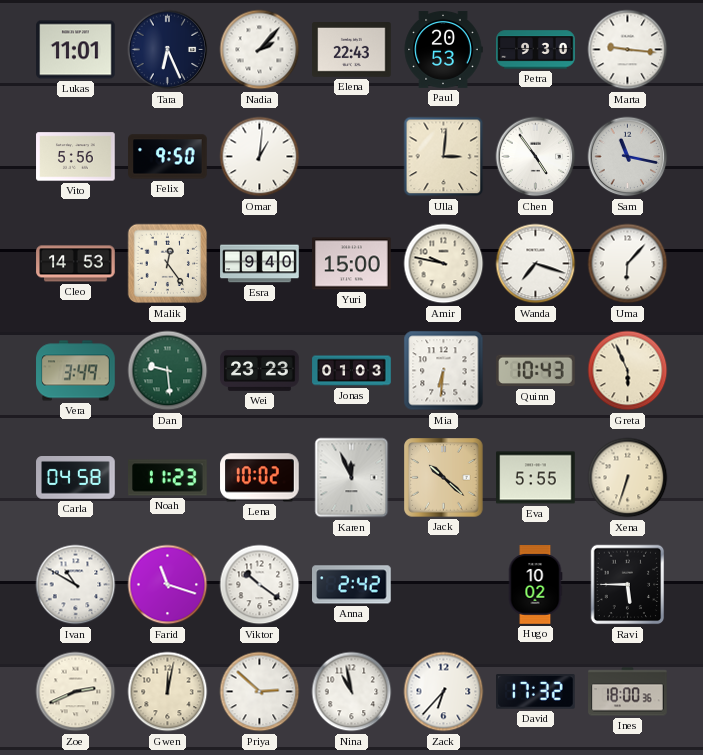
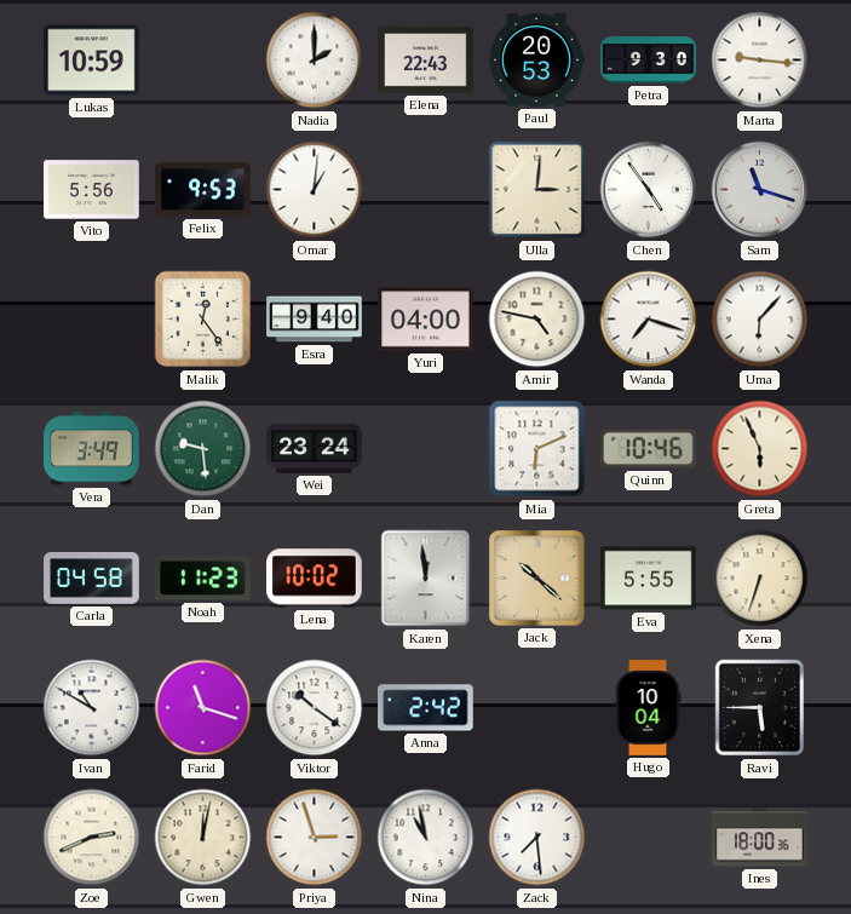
Lukas: 11:01 -> 10:59
Tara: 6:26 -> none
Nadia: 2:07 -> 2:00
Felix: 9:50 -> 9:53
Sam: 11:17 -> 11:18
Cleo: 14:53 -> none
Yuri: 15:00 -> 04:00
Amir: 9:47 -> 4:47
Wei: 23:23 -> 23:24
Jonas: 01:03 -> none
Mia: 6:31 -> 6:11
Quinn: 10:43 -> 10:46
Karen: 11:56 -> 11:59
Hugo: 10:02 -> 10:04
Priya: 2:52 -> 2:57
Zack: 6:37 -> 7:29
David: 17:32 -> none
